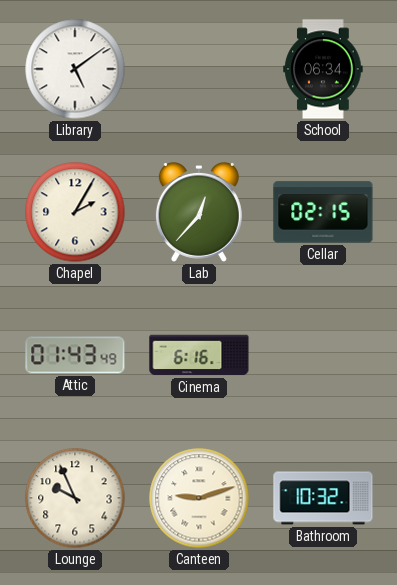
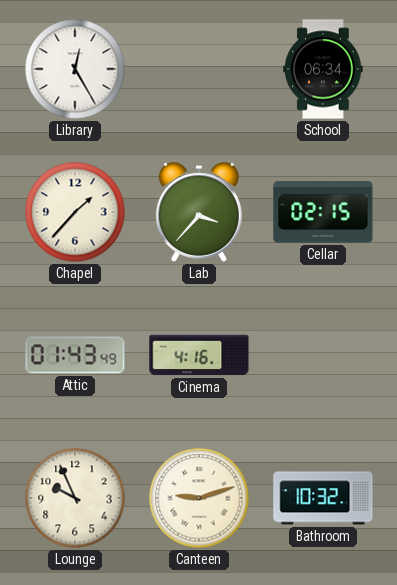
Library: 5:09 -> 12:25
Chapel: 2:05 -> 1:37
Lab: 12:37 -> 3:37
Cinema: 6:16 -> 4:16
